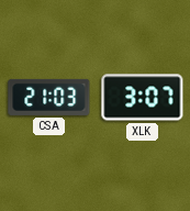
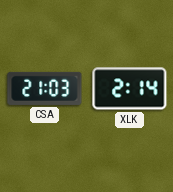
XLK: 3:07 -> 2:14
